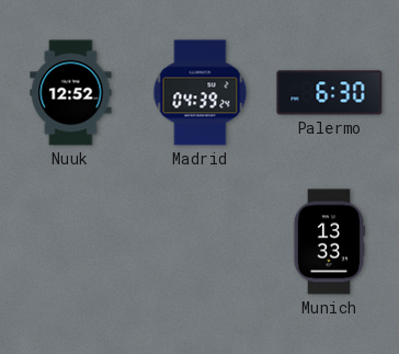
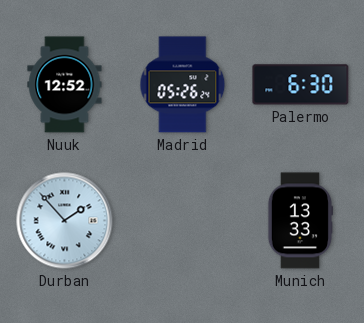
Madrid: 04:39 -> 05:26
Durban: none -> 1:53
